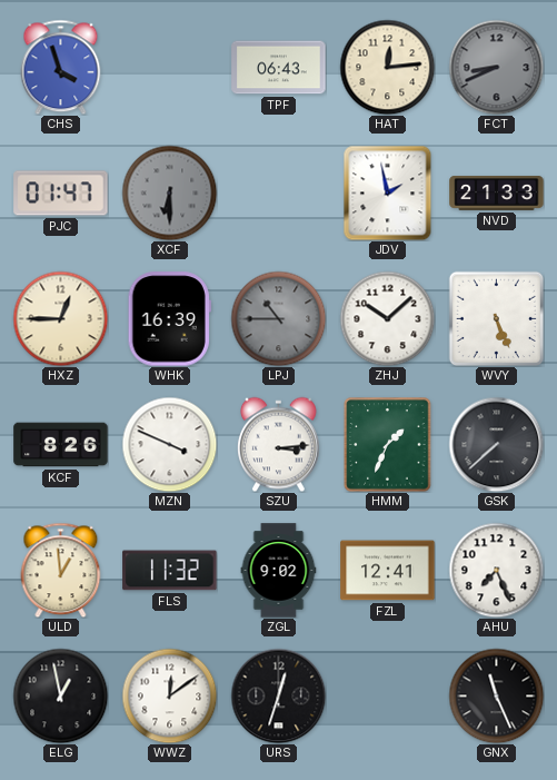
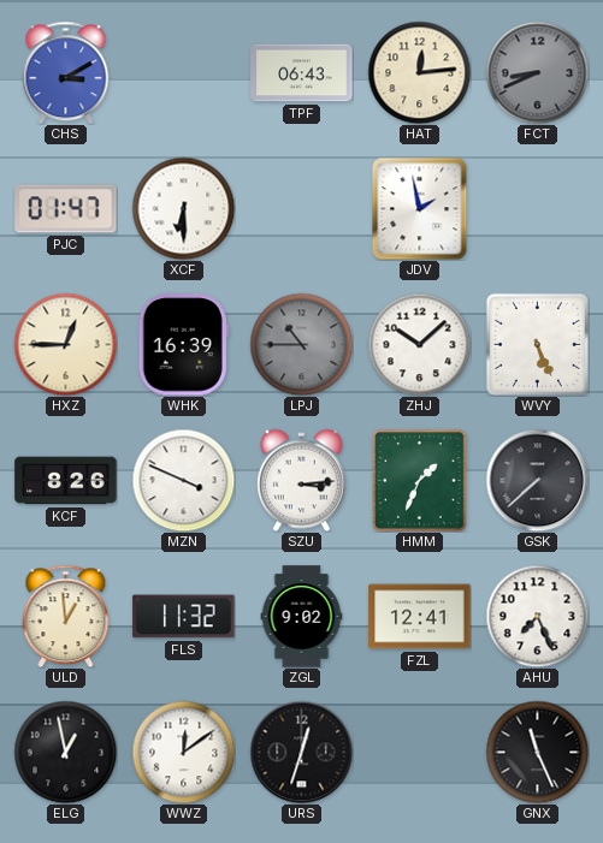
CHS: 3:57 -> 3:10
XCF dial: grey -> white
NVD: 21:33 -> none
